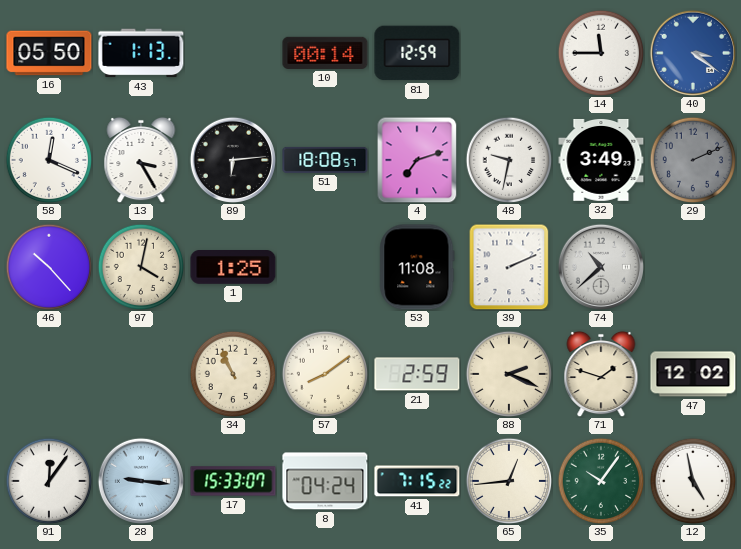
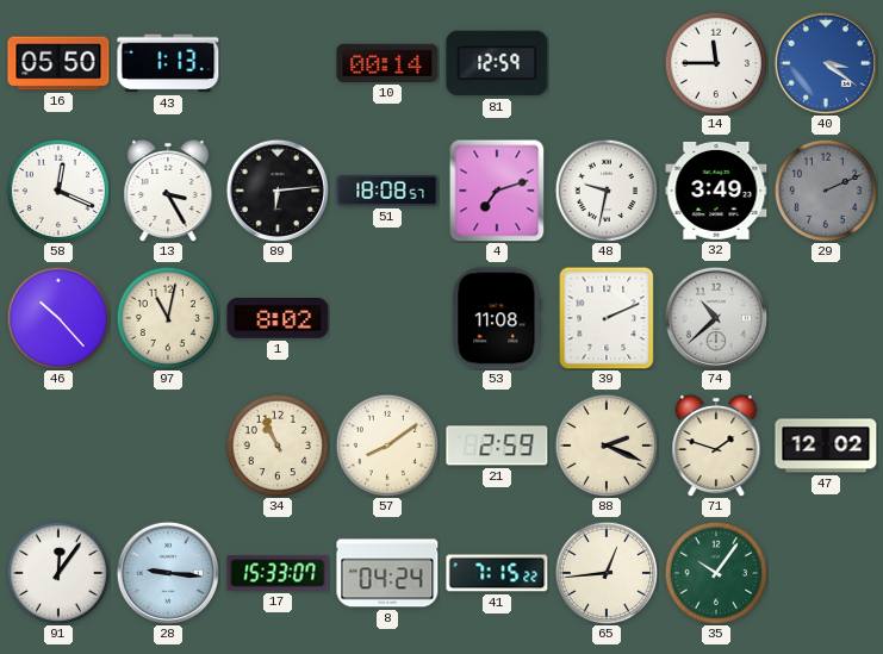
97: 4:02 -> 11:02
1: 1:25 -> 8:02
12: 4:58 -> none
